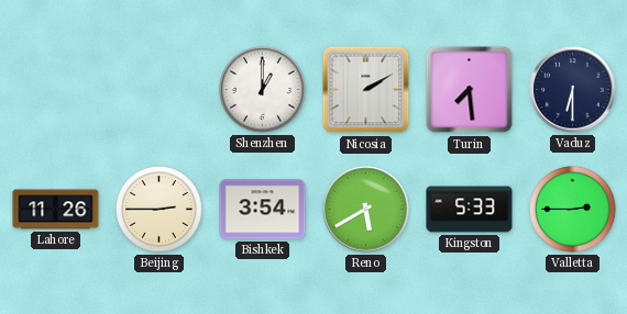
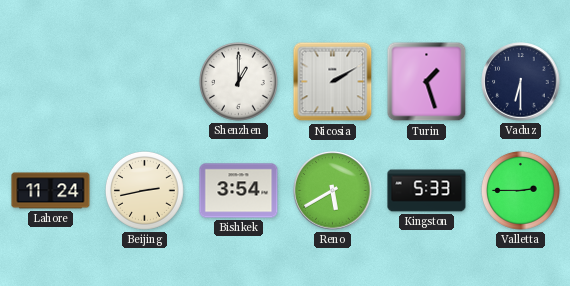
Turin: 7:29 -> 1:27
Lahore: 11:26 -> 11:24
Beijing: 2:45 -> 2:43
